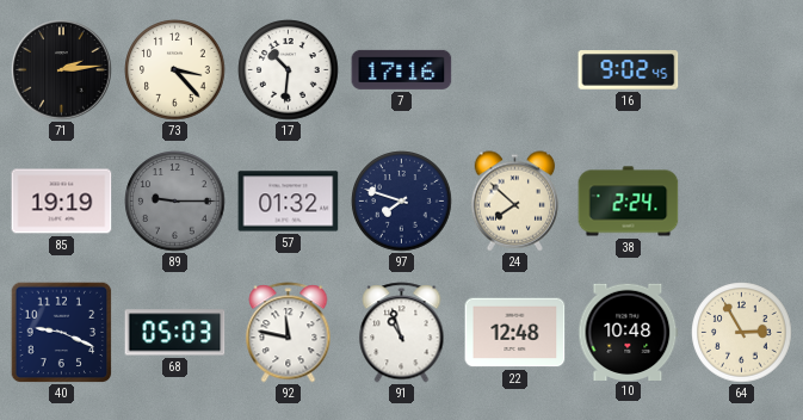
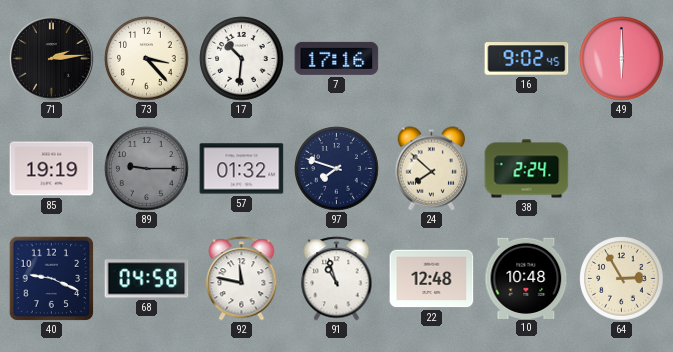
49: none -> 6:00
68: 05:03 -> 04:58
